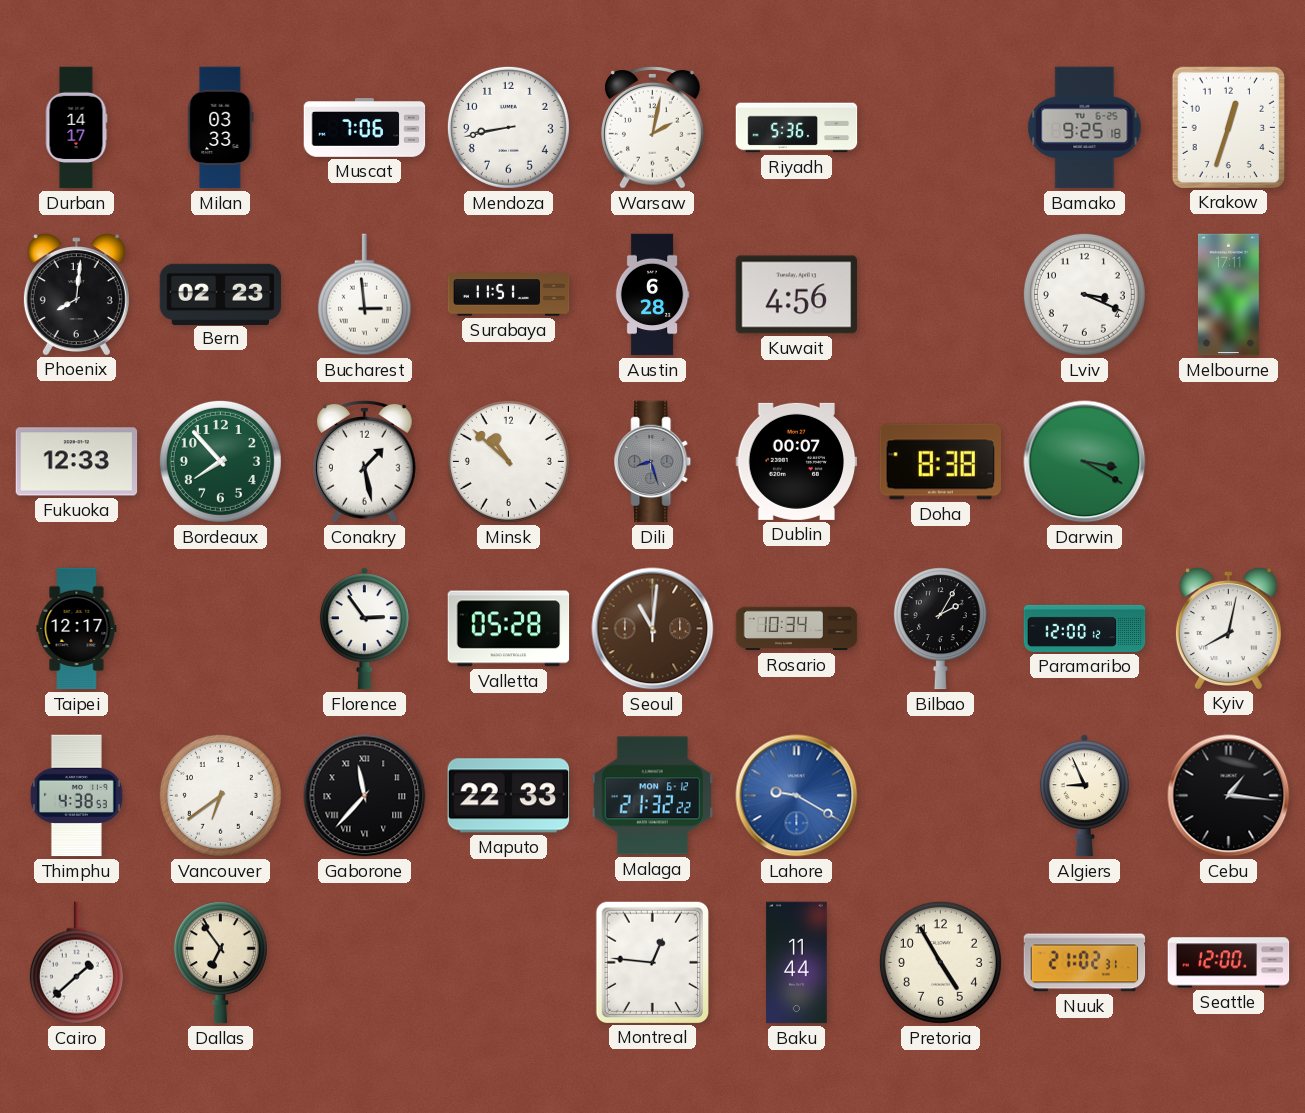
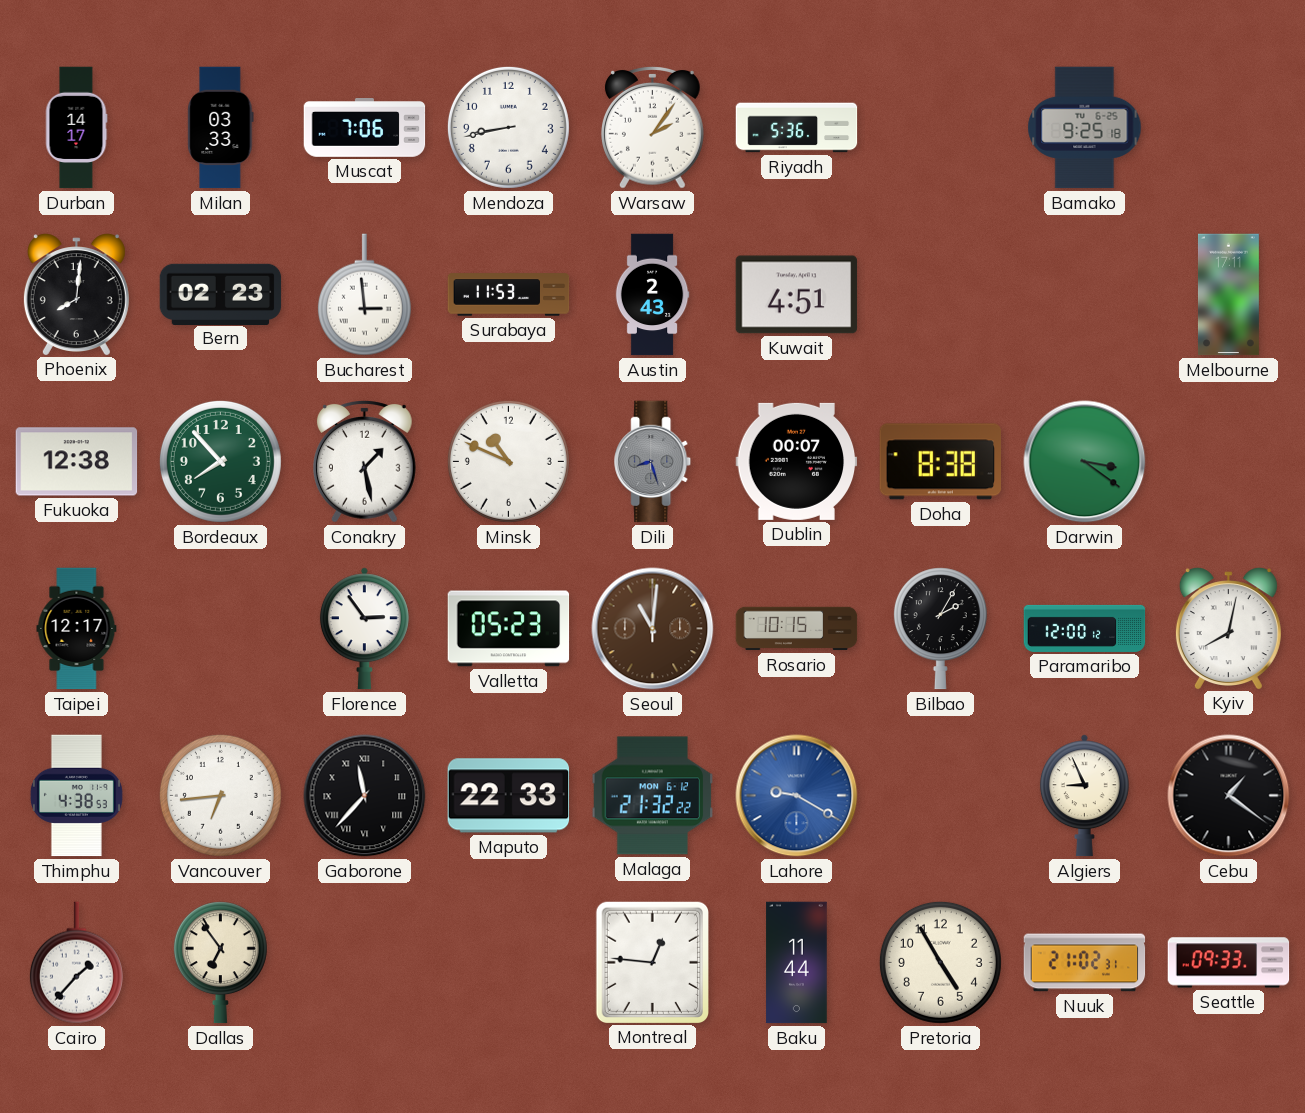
Warsaw: 2:02 -> 2:06
Krakow: 12:33 -> none
Surabaya: 11:51 -> 11:53
Austin: 6:28 -> 2:43
Kuwait: 4:56 -> 4:51
Lviv: 3:19 -> none
Fukuoka: 12:33 -> 12:38
Minsk: 10:52 -> 10:49
Darwin: 3:20 -> 3:21
Valletta: 05:28 -> 05:23
Rosario: 10:34 -> 10:15
Vancouver: 6:39 -> 6:44
Cebu: 1:16 -> 1:21
Cairo: 1:38 -> 1:37
Seattle: 12:00 -> 09:33
